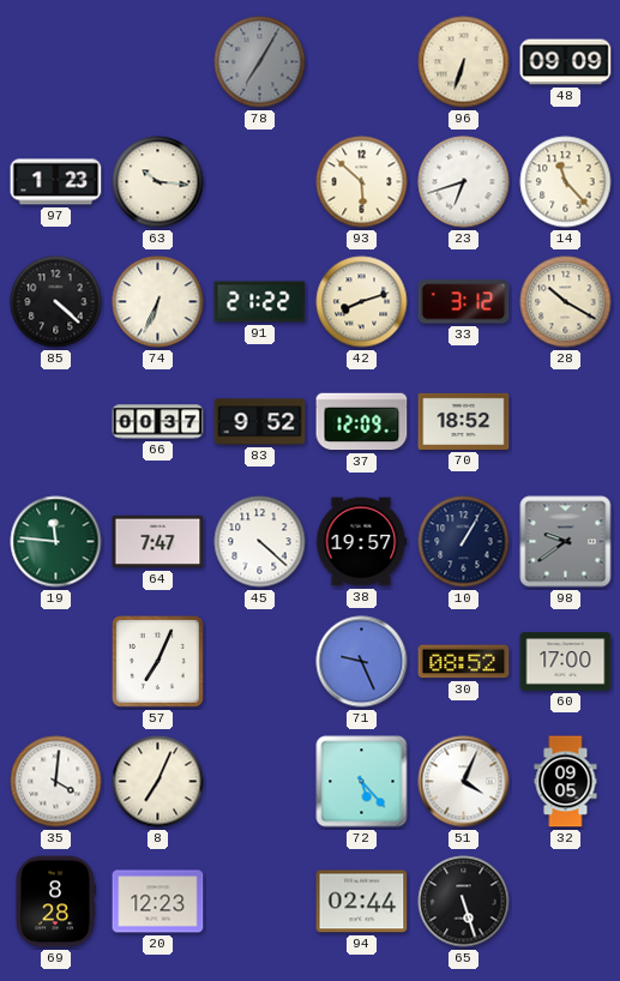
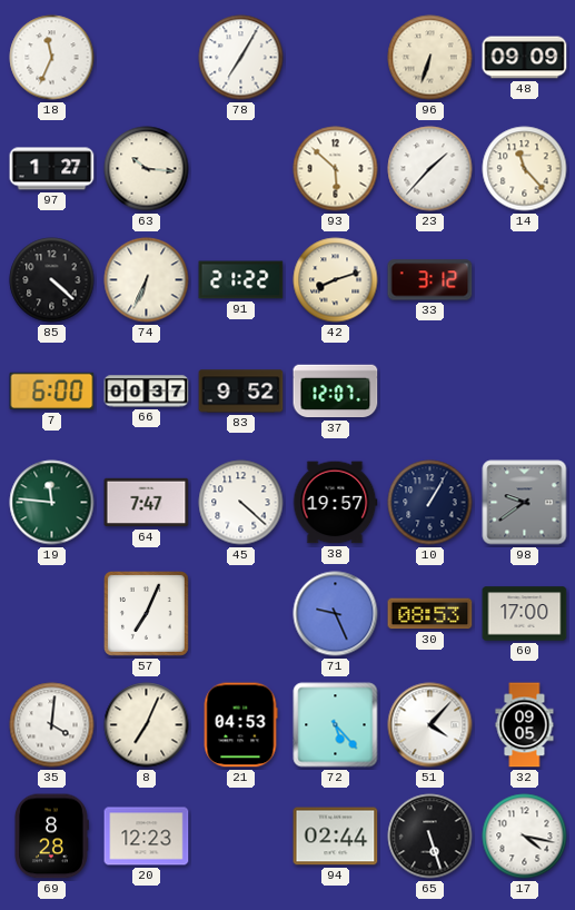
18: none -> 11:34
78 dial: grey -> white
97: 1:23 -> 1:27
23: 6:42 -> 1:37
28: 10:20 -> none
7: none -> 6:00
37: 12:09 -> 12:07
70: 18:52 -> none
30: 08:52 -> 08:53
21: none -> 04:53
51: 4:04 -> 4:07
17: none -> 4:17
